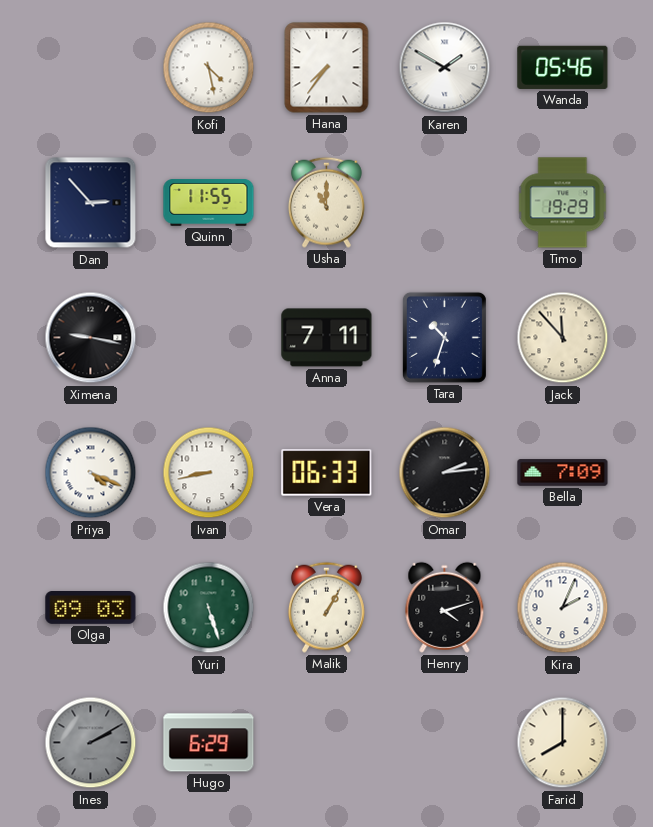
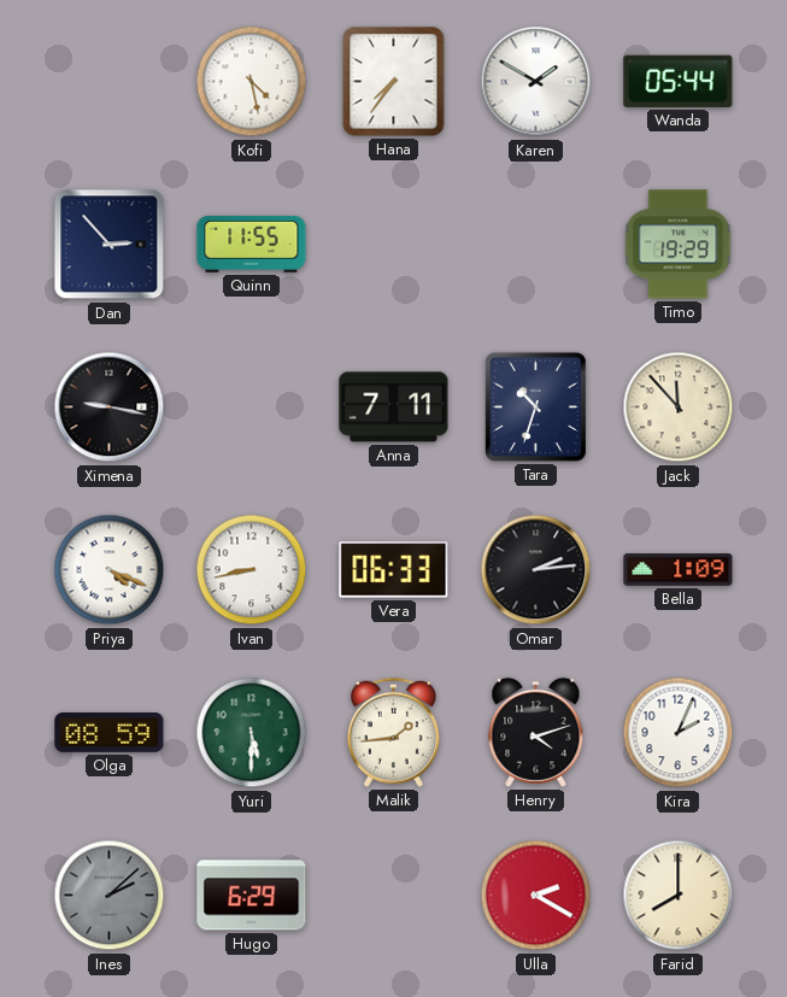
Wanda: 05:46 -> 05:44
Usha: 11:00 -> none
Bella: 7:09 -> 1:09
Olga: 09:03 -> 08:59
Yuri: 5:27 -> 5:30
Malik: 1:05 -> 1:44
Ines: 2:10 -> 2:08
Ulla: none -> 2:20
